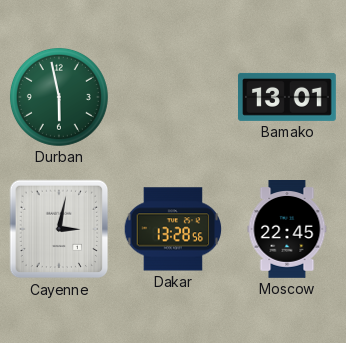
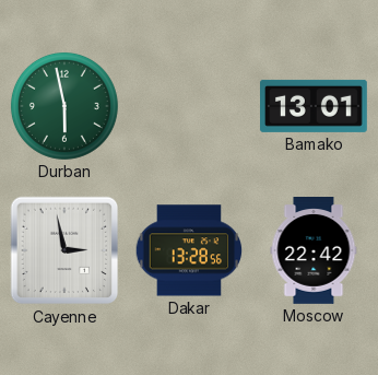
Cayenne: 3:02 -> 2:58
Moscow: 22:45 -> 22:42
